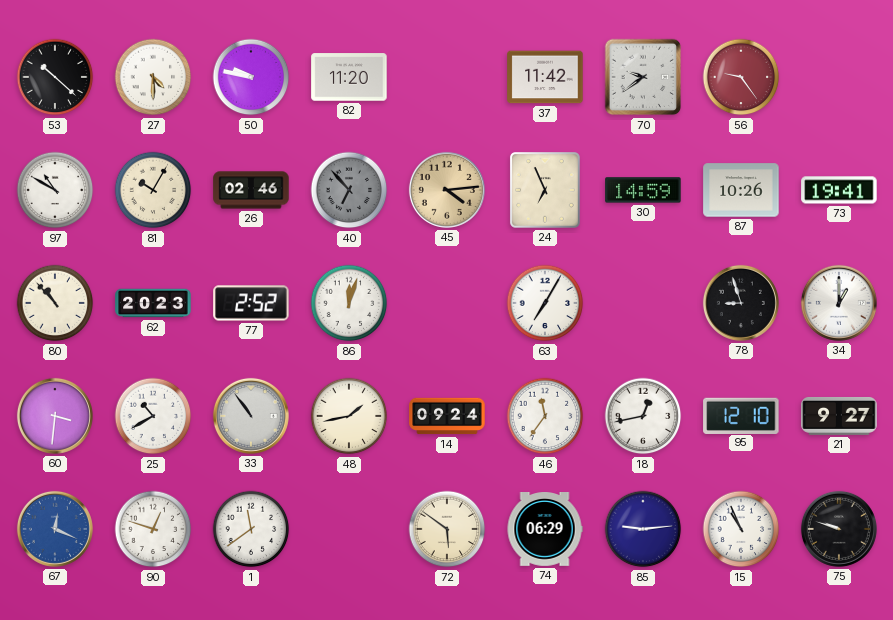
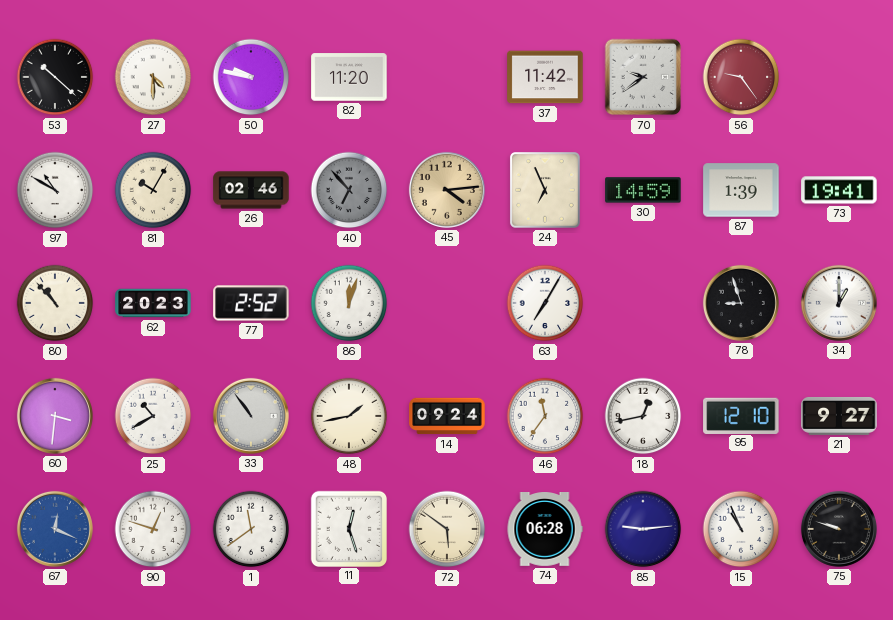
87: 10:26 -> 1:39
11: none -> 12:27
74: 06:29 -> 06:28
